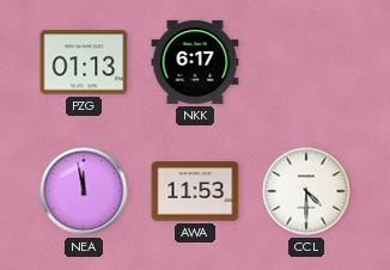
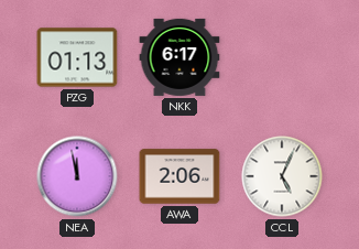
AWA: 11:53 -> 2:06
CCL: 4:30 -> 5:04
